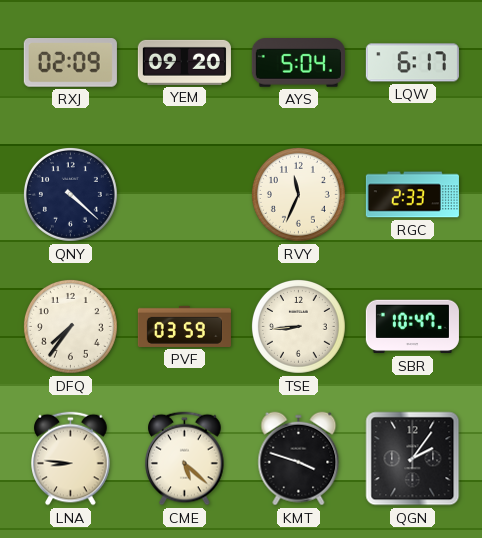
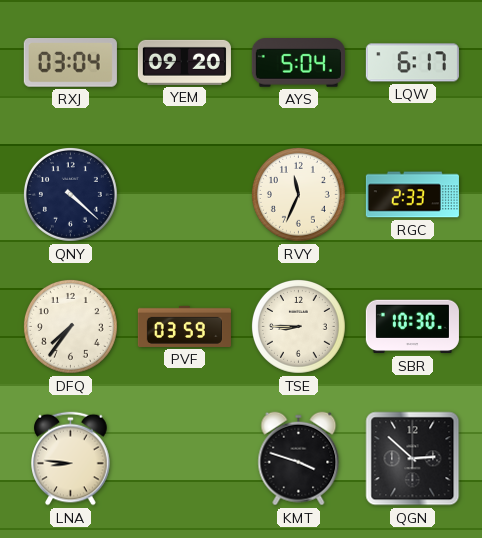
RXJ: 02:09 -> 03:04
TSE: 8:44 -> 8:45
SBR: 10:47 -> 10:30
CME: 5:22 -> none
QGN: 2:06 -> 2:52
